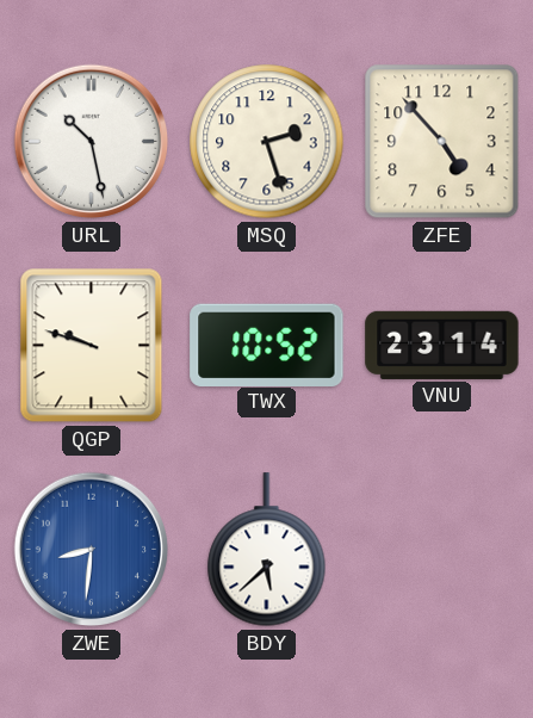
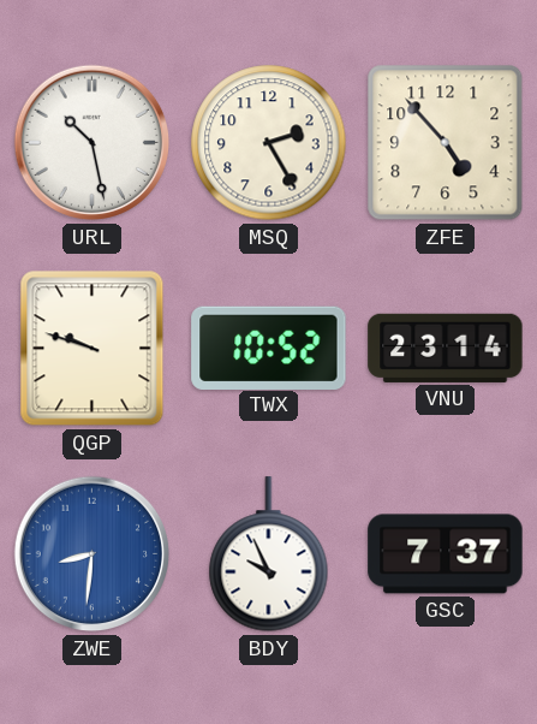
MSQ: 2:27 -> 2:25
BDY: 5:38 -> 9:56
GSC: none -> 7:37
